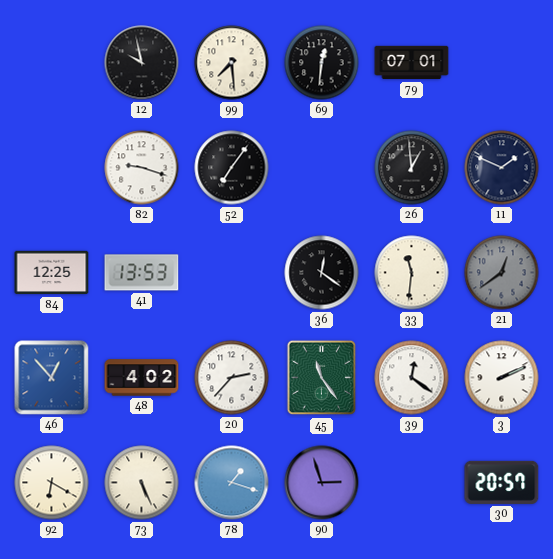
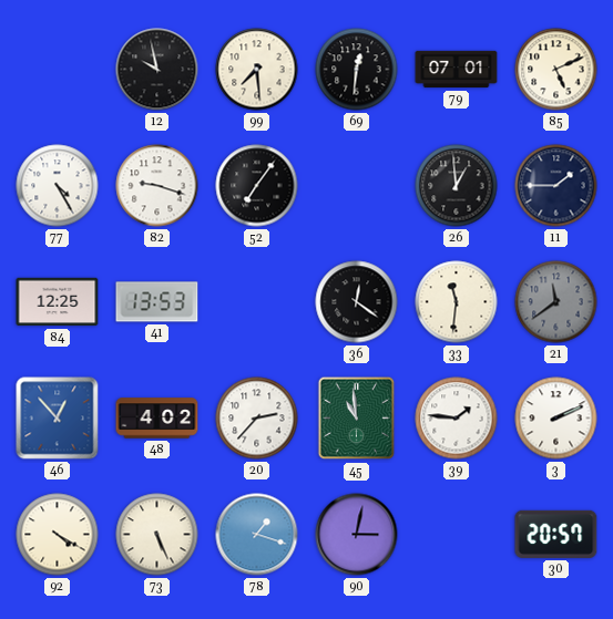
85: none -> 5:11
77: none -> 4:25
11: 1:49 -> 1:45
21: 12:39 -> 11:39
45: 11:24 -> 10:59
39: 12:21 -> 1:46
92: 6:20 -> 4:20
90: 2:57 -> 3:02
